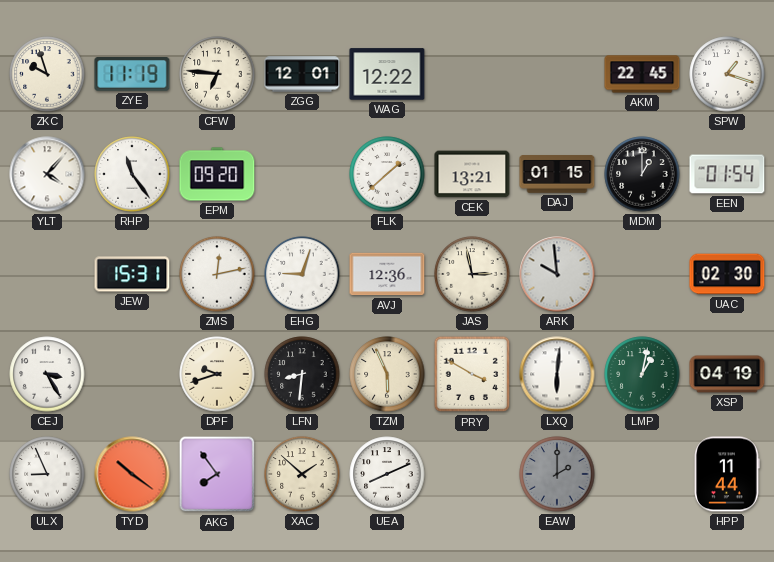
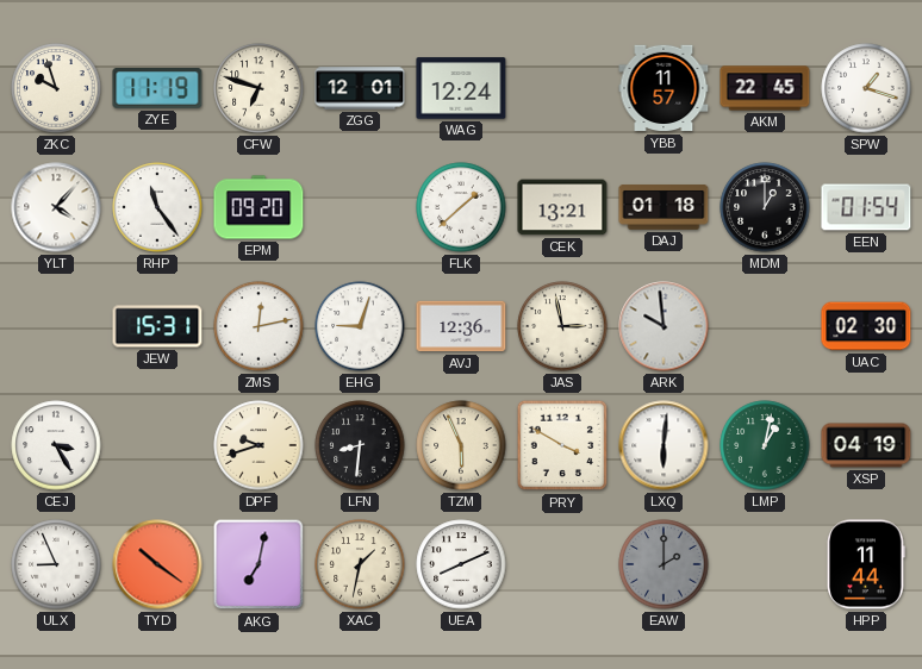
CFW: 6:46 -> 6:48
WAG: 12:22 -> 12:24
YBB: none -> 11:57
DAJ: 01:15 -> 01:18
AKG: 7:54 -> 7:02
XAC: 1:52 -> 1:32
